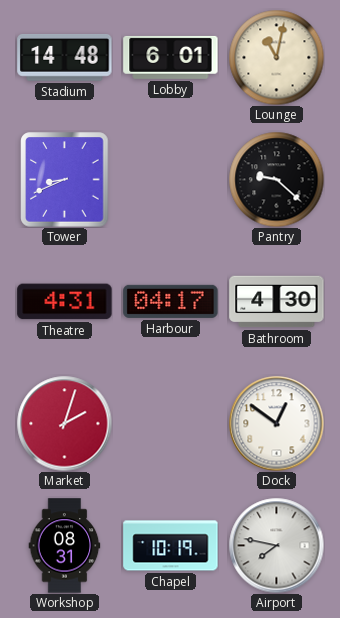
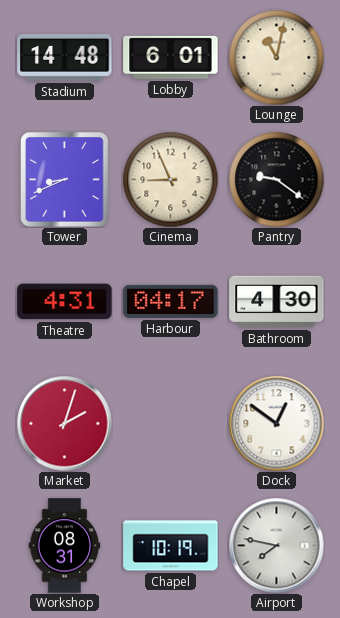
Cinema: none -> 8:56
Pantry: 9:22 -> 9:21
